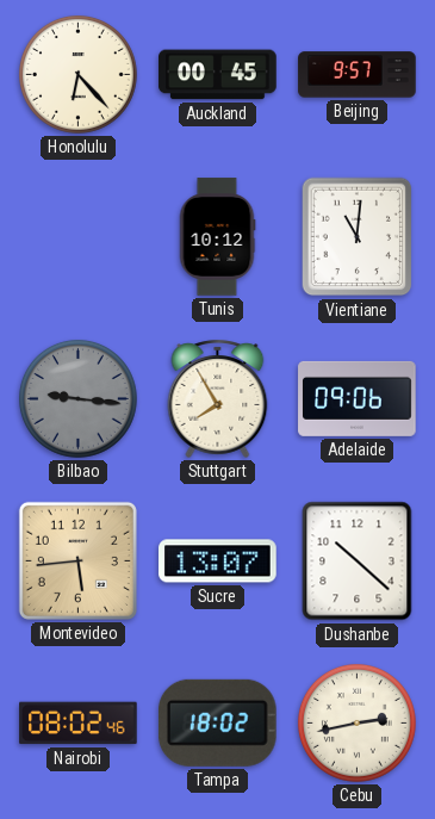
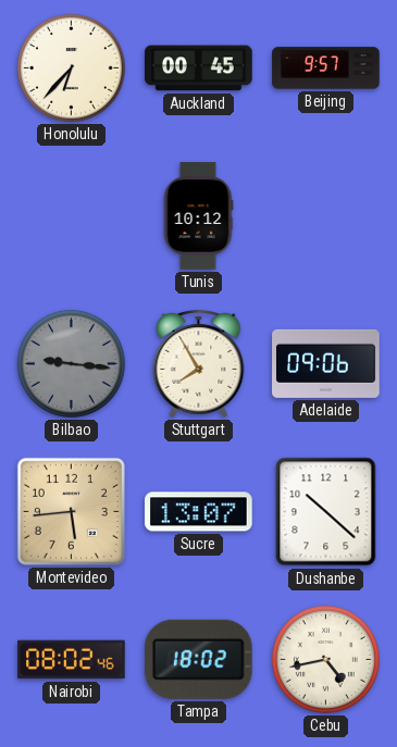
Honolulu: 6:23 -> 6:37
Vientiane: 11:01 -> none
Cebu: 2:43 -> 4:43
